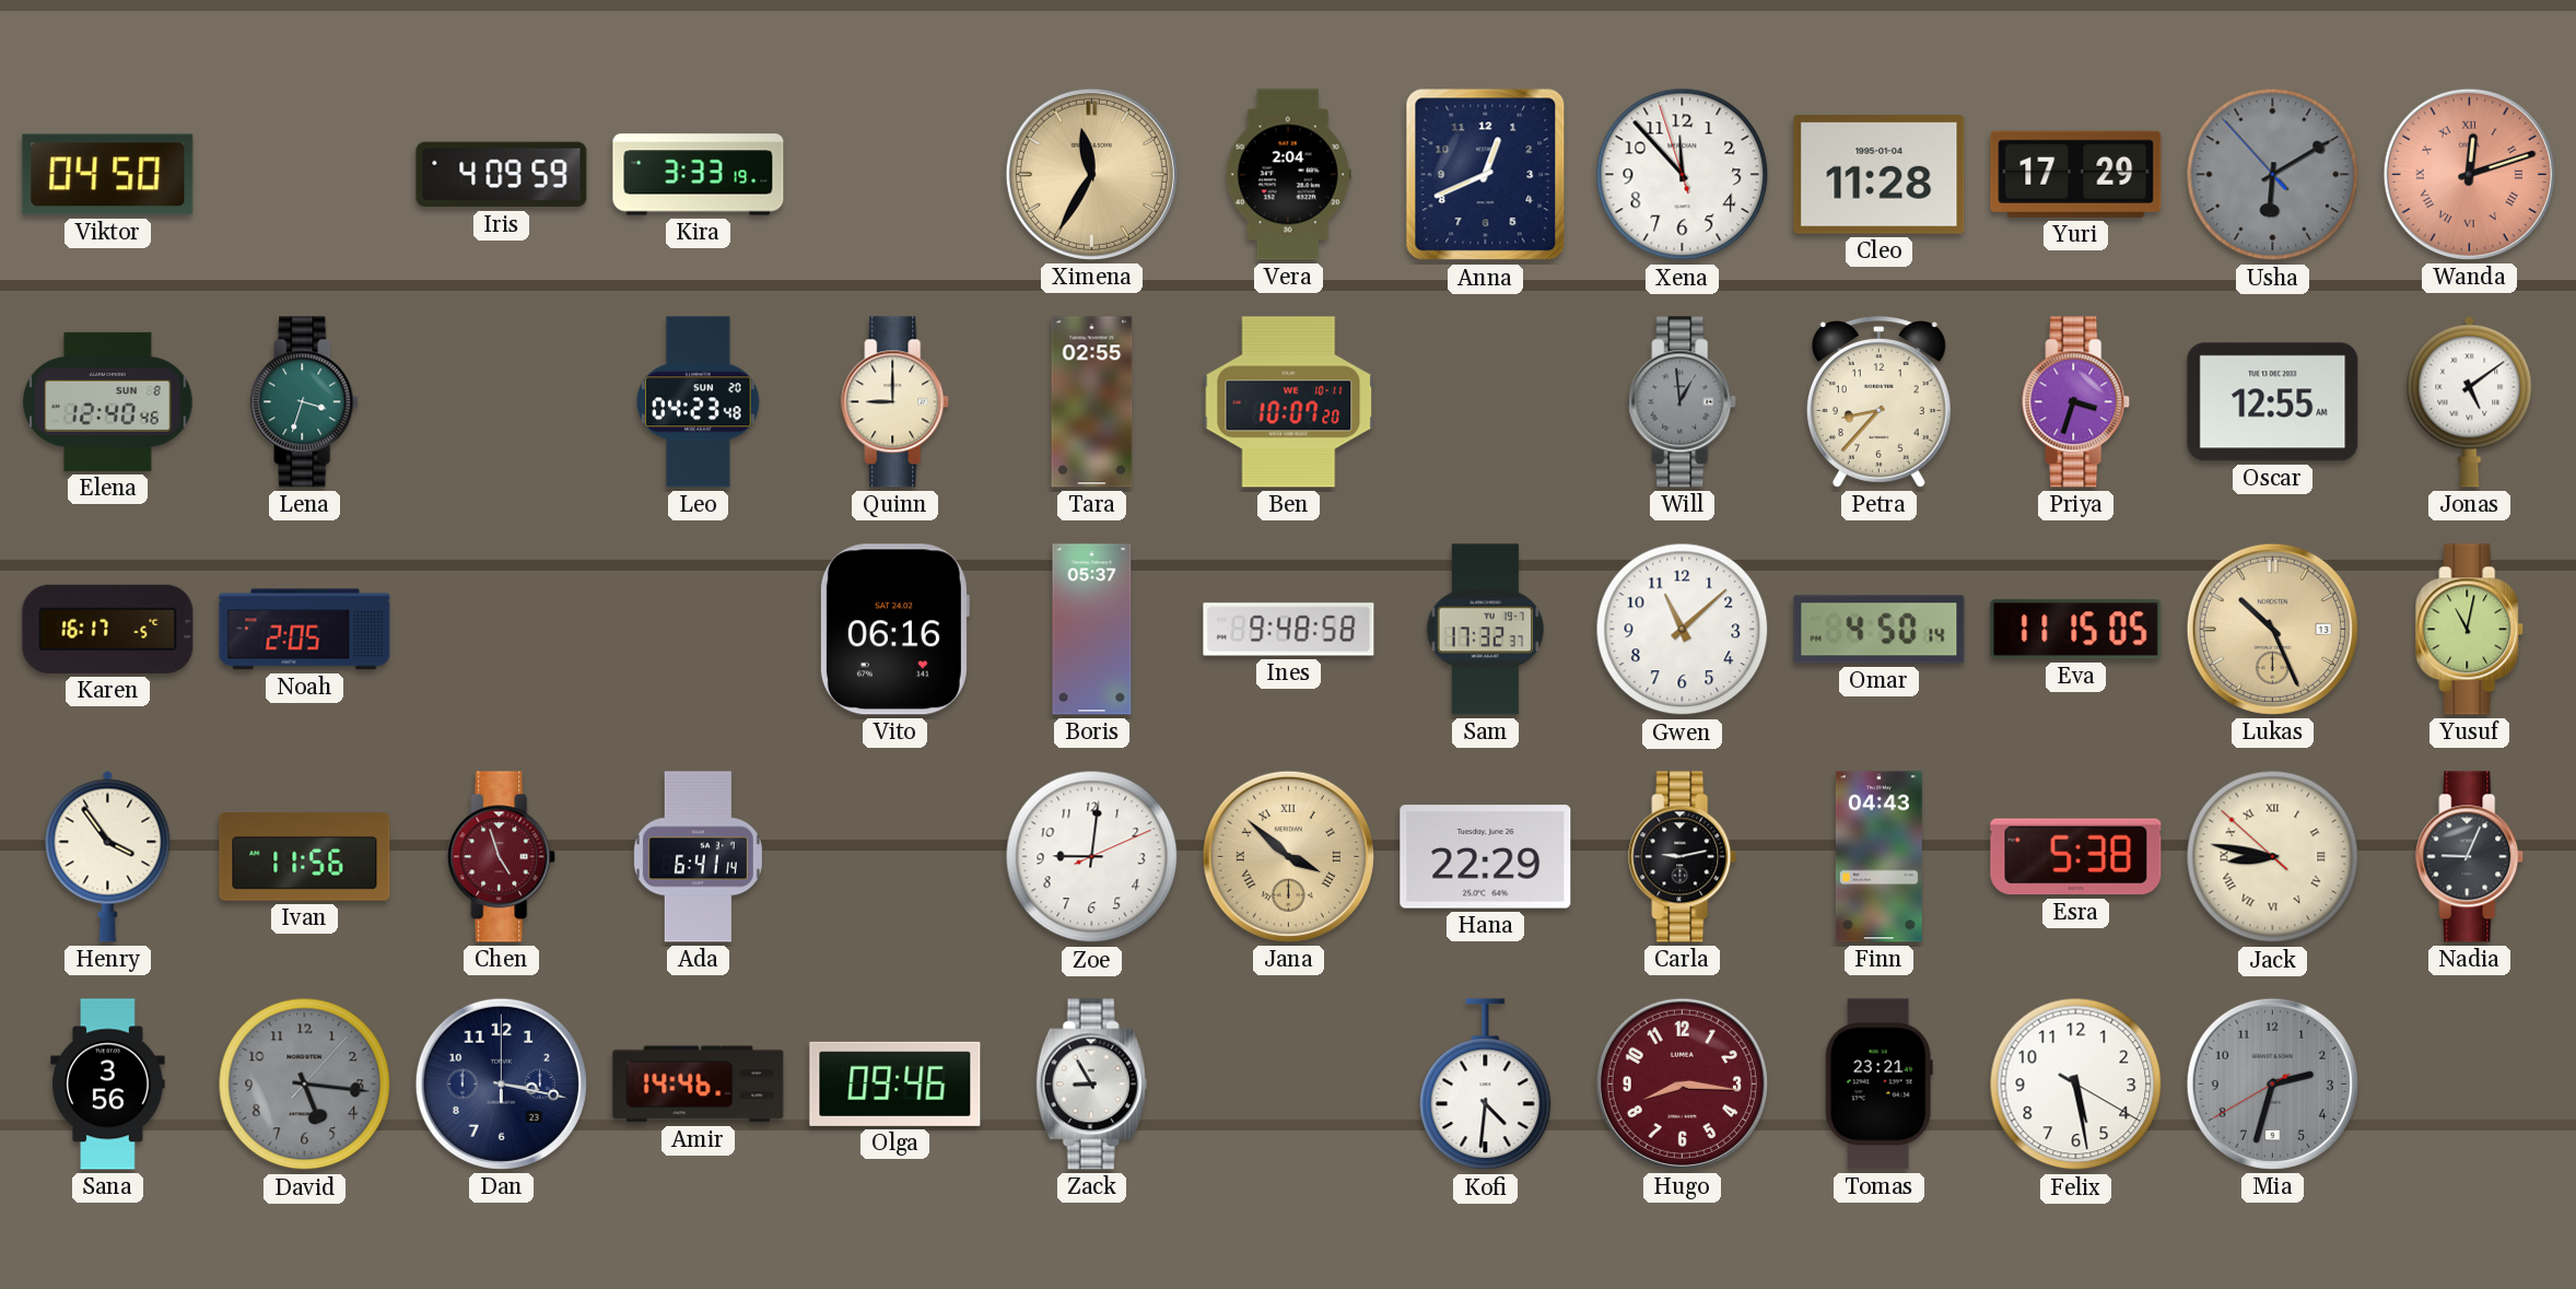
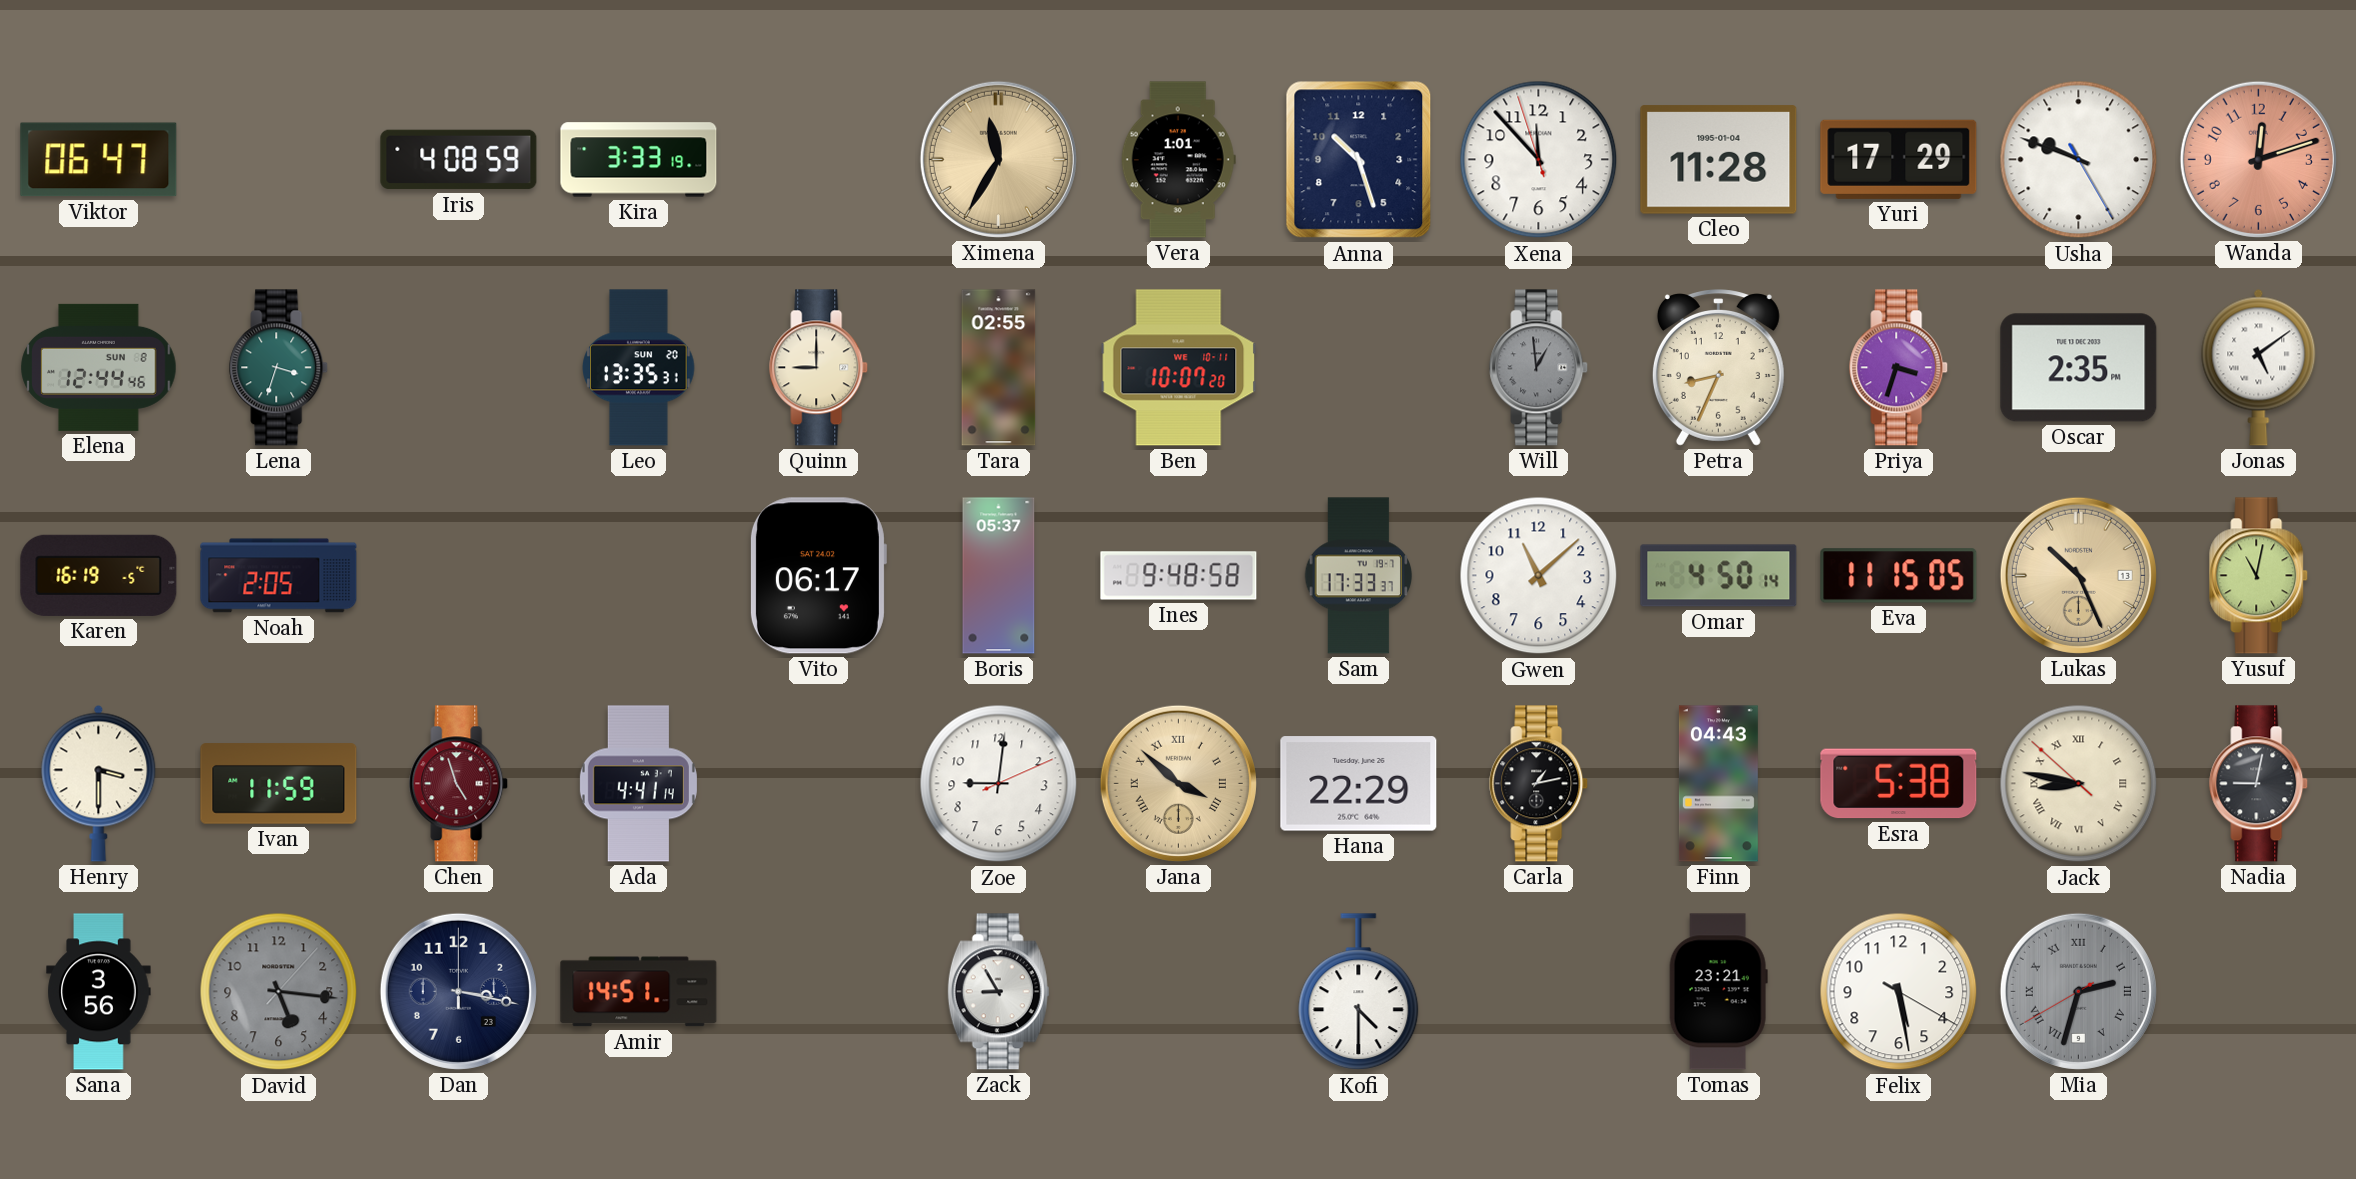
Viktor: 04:50 -> 06:47
Iris: 4:09 -> 4:08
Vera: 2:04 -> 1:01
Anna: 12:41 -> 10:27
Usha: 6:09 -> 9:48
Usha dial: grey -> white
Wanda numerals: Roman -> Arabic
Elena: 12:40 -> 12:44
Leo: 04:23 -> 13:35
Petra: 8:37 -> 8:34
Oscar: 12:55 -> 2:35
Karen: 16:17 -> 16:19
Vito: 06:16 -> 06:17
Sam: 17:32 -> 17:33
Henry: 3:54 -> 3:30
Ivan: 11:56 -> 11:59
Ada: 6:41 -> 4:41
Carla: 9:13 -> 1:13
Nadia: 9:04 -> 9:02
Amir: 14:46 -> 14:51
Olga: 09:46 -> none
Kofi: 4:31 -> 4:30
Hugo: 8:16 -> none
Mia numerals: Arabic -> Roman
